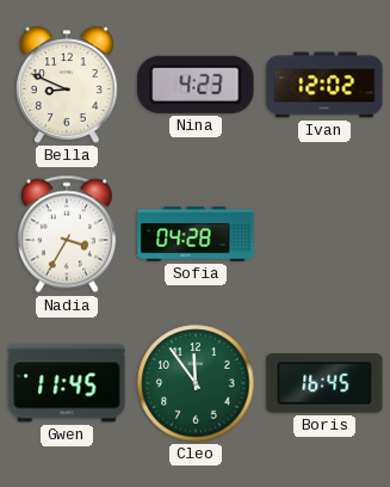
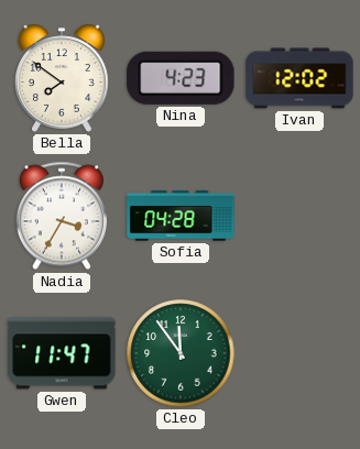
Bella: 8:49 -> 7:51
Gwen: 11:45 -> 11:47
Boris: 16:45 -> none
